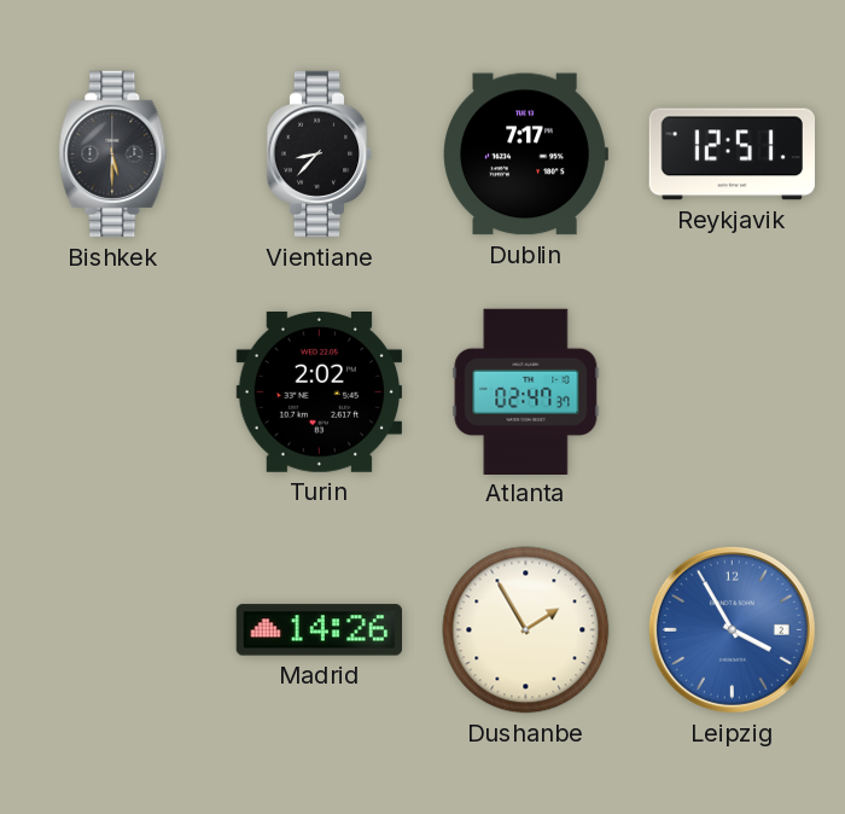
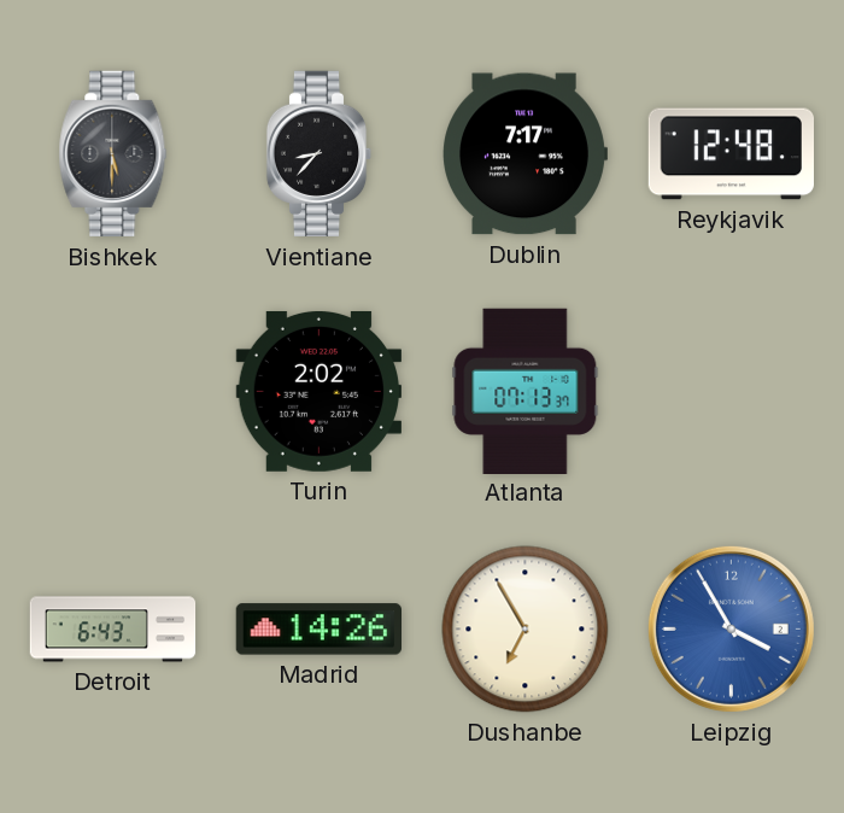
Reykjavik: 12:51 -> 12:48
Atlanta: 02:47 -> 07:13
Detroit: none -> 6:43
Dushanbe: 1:55 -> 6:55
